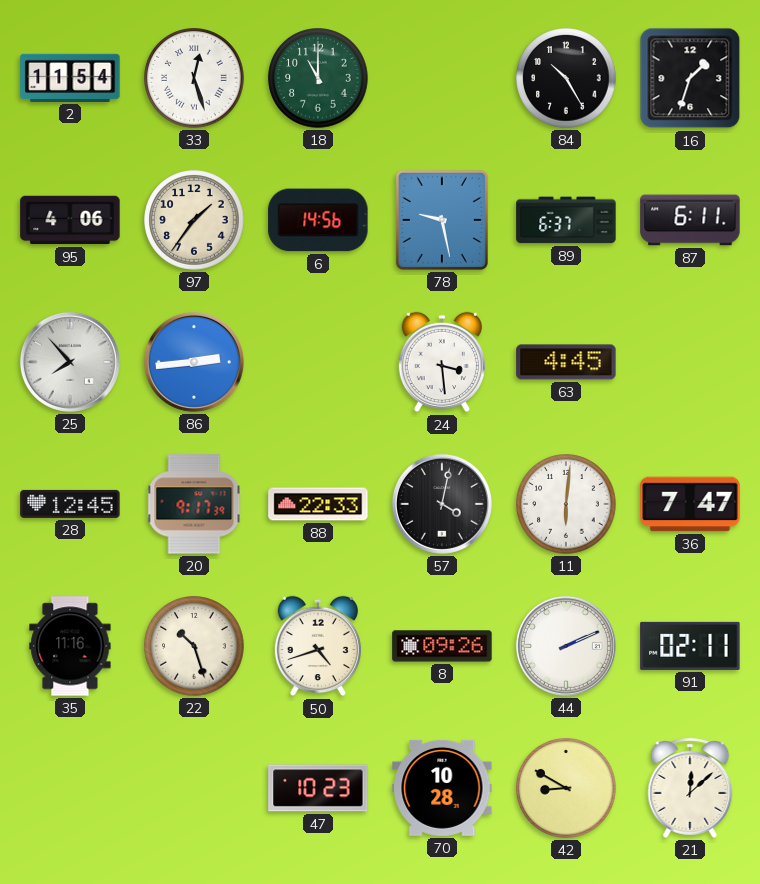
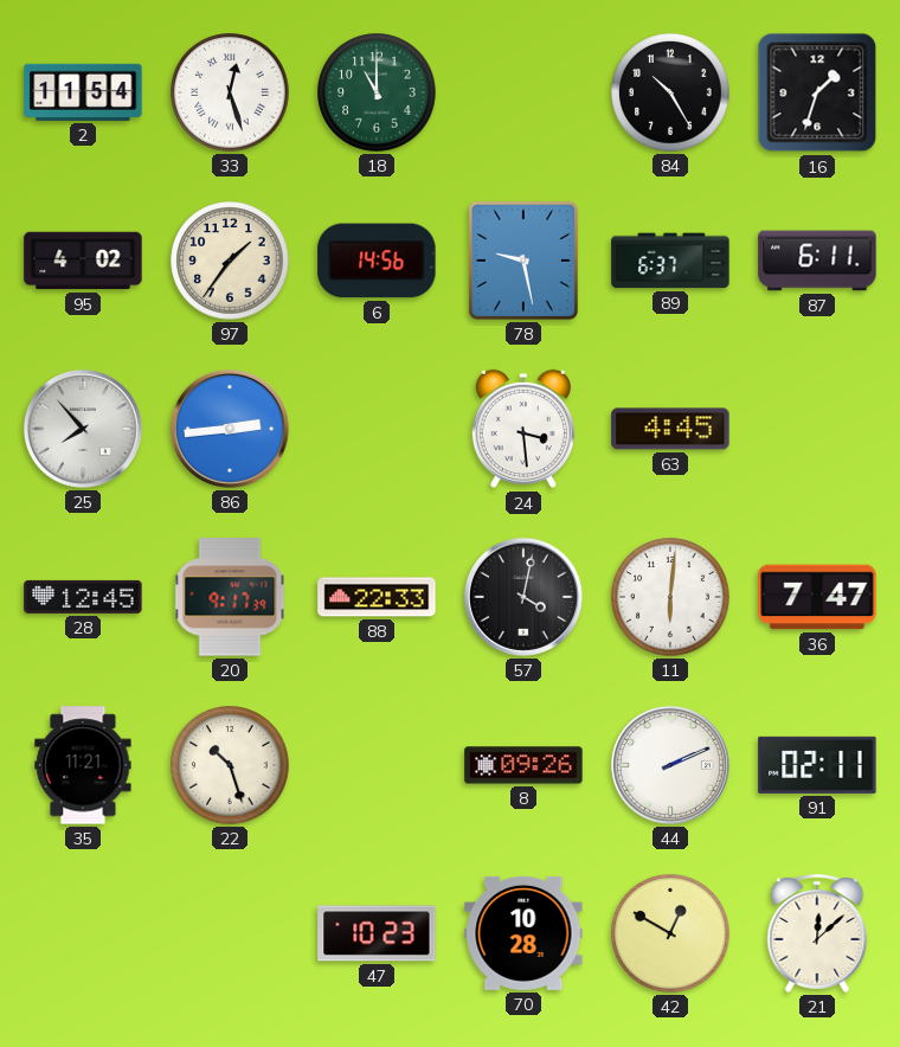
95: 4:06 -> 4:02
35: 11:16 -> 11:21
50: 4:42 -> none
42: 8:50 -> 12:50
